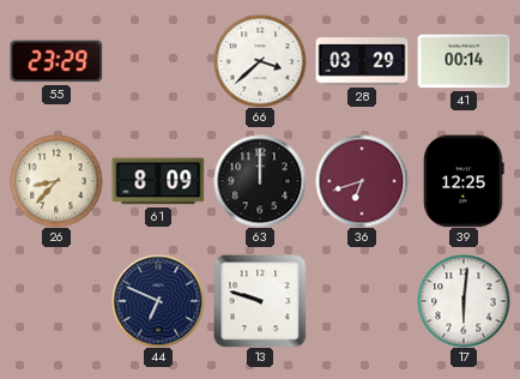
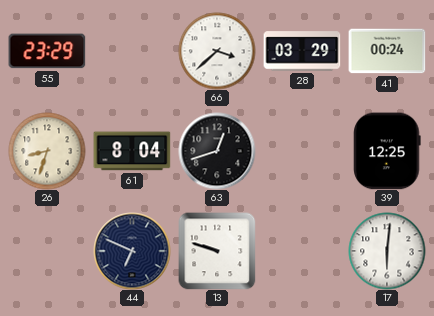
41: 00:14 -> 00:24
26: 8:37 -> 8:33
61: 8:09 -> 8:04
63: 12:00 -> 12:42
36: 6:42 -> none
